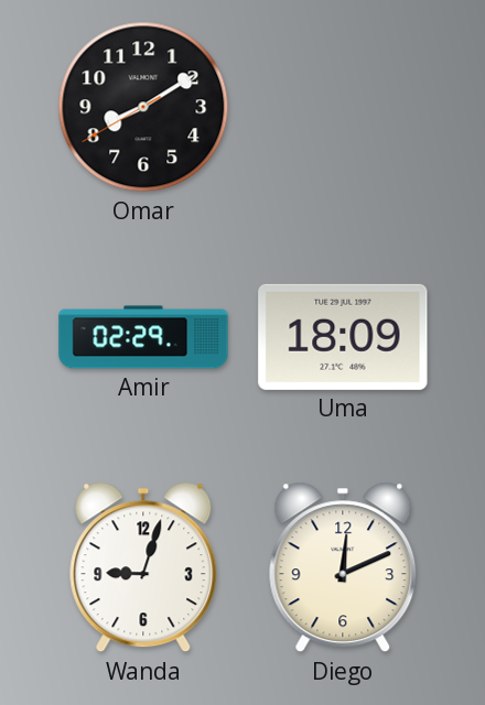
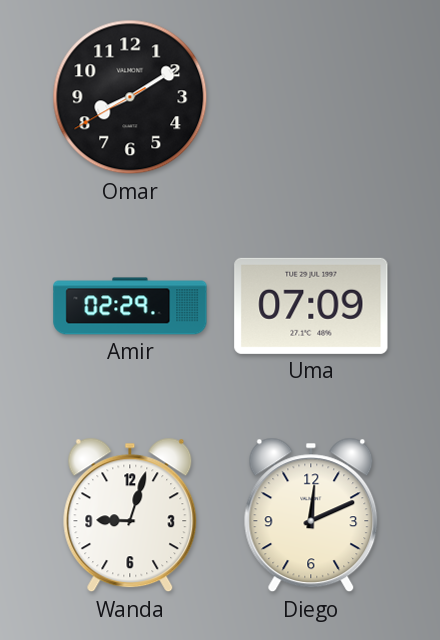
Uma: 18:09 -> 07:09
